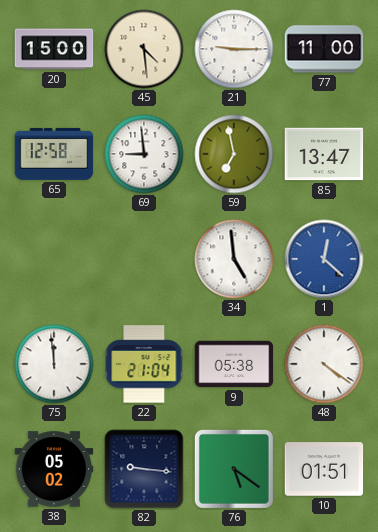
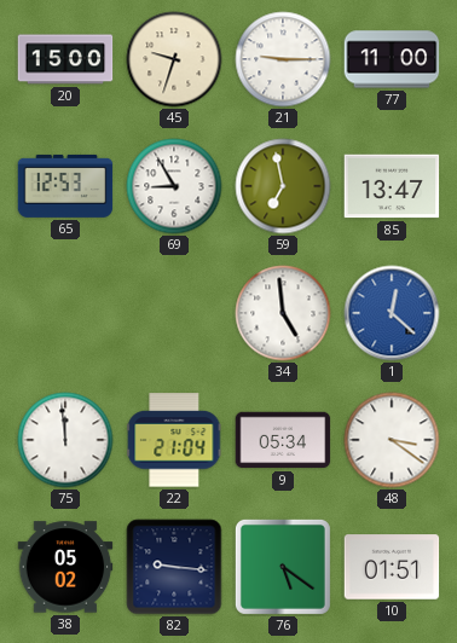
45: 4:29 -> 9:33
65: 12:58 -> 12:53
69: 8:59 -> 8:55
9: 05:38 -> 05:34
48: 4:21 -> 3:21
